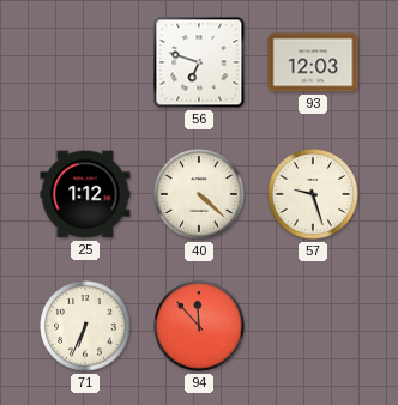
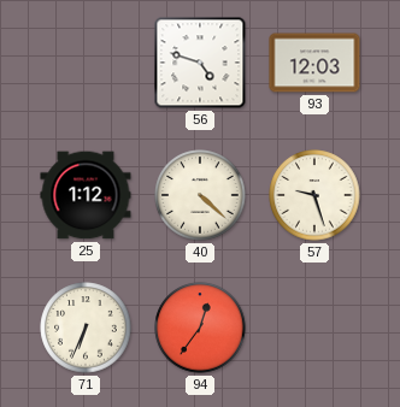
56: 6:48 -> 4:48
94: 11:53 -> 12:36
